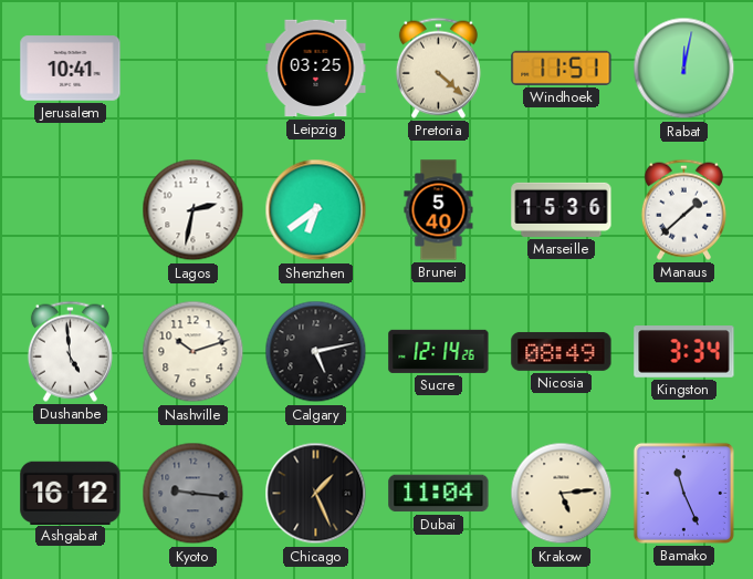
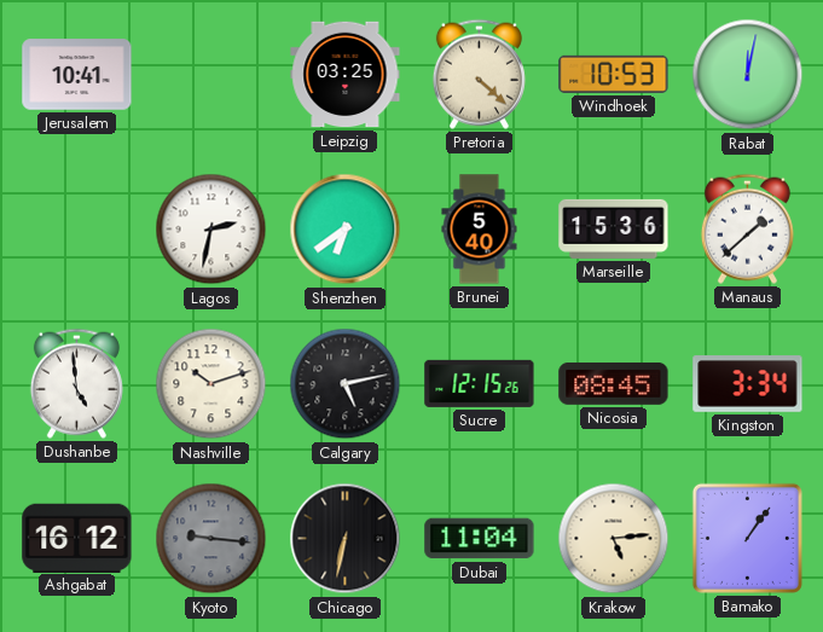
Windhoek: 11:51 -> 10:53
Sucre: 12:14 -> 12:15
Nicosia: 08:49 -> 08:45
Chicago: 1:26 -> 6:32
Bamako: 11:26 -> 1:06
